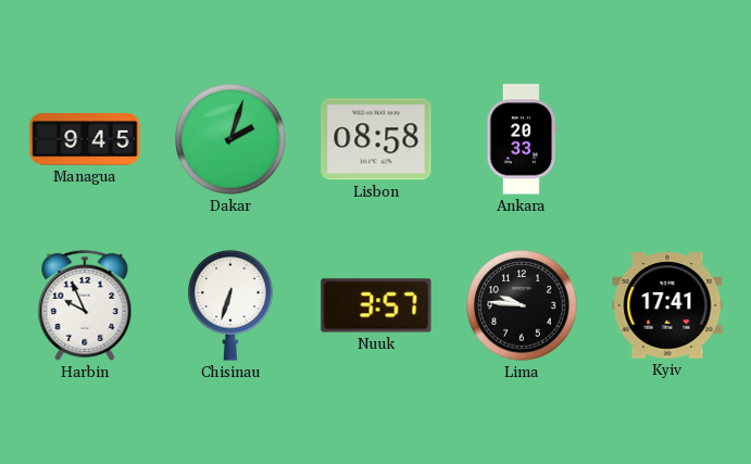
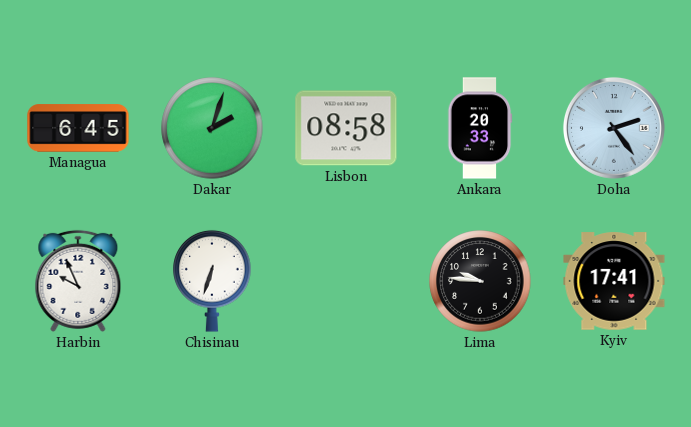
Managua: 9:45 -> 6:45
Doha: none -> 2:24
Nuuk: 3:57 -> none
